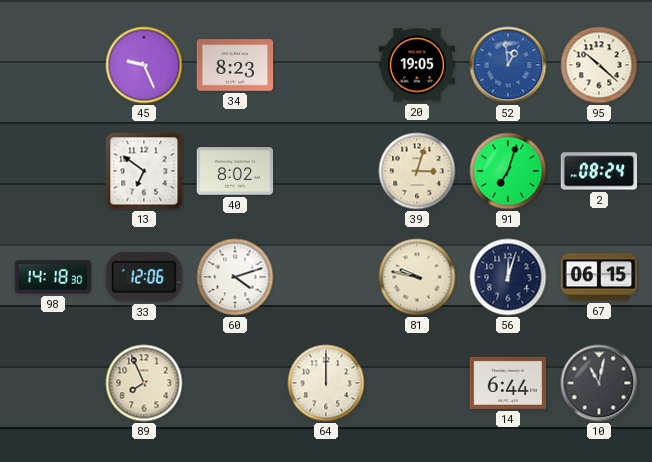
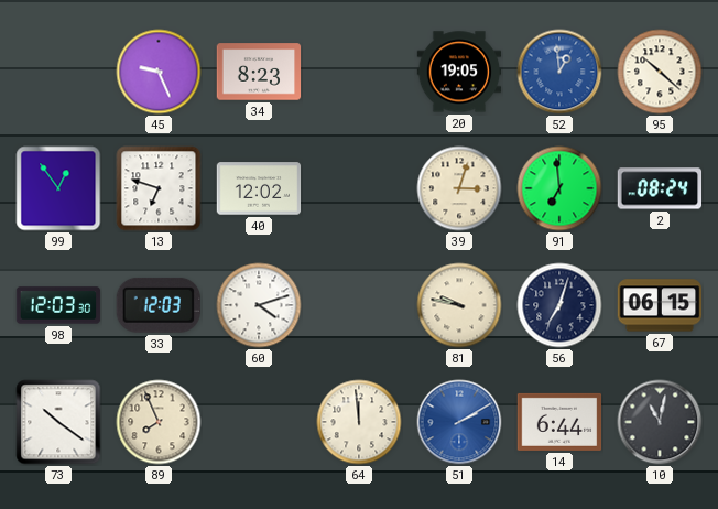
99: none -> 12:54
13: 6:51 -> 6:48
40: 8:02 -> 12:02
91: 7:03 -> 6:59
98: 14:18 -> 12:03
33: 12:06 -> 12:03
56: 12:03 -> 7:03
73: none -> 10:21
64: 12:00 -> 11:59
51: none -> 2:10
